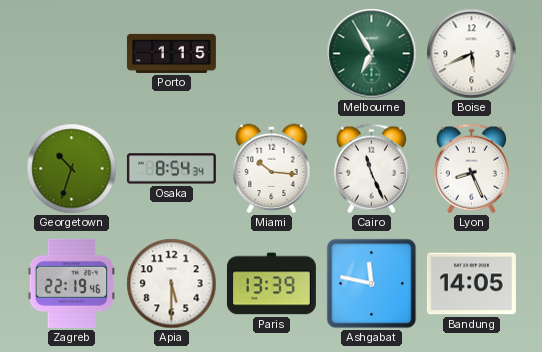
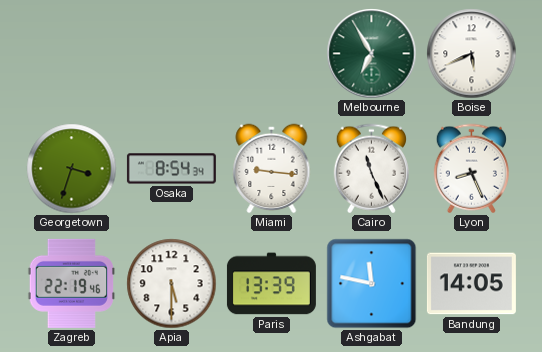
Porto: 1:15 -> none
Georgetown: 10:33 -> 3:33
Miami: 10:16 -> 9:16
